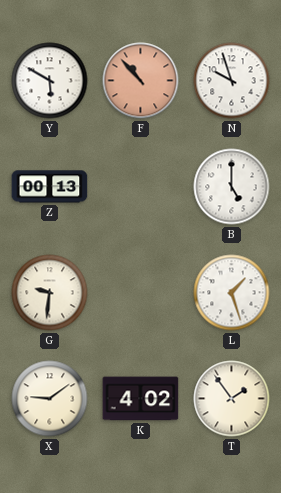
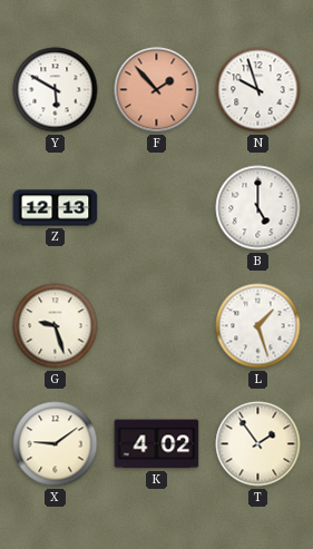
F: 10:53 -> 1:53
Z: 00:13 -> 12:13
G: 9:31 -> 9:27
